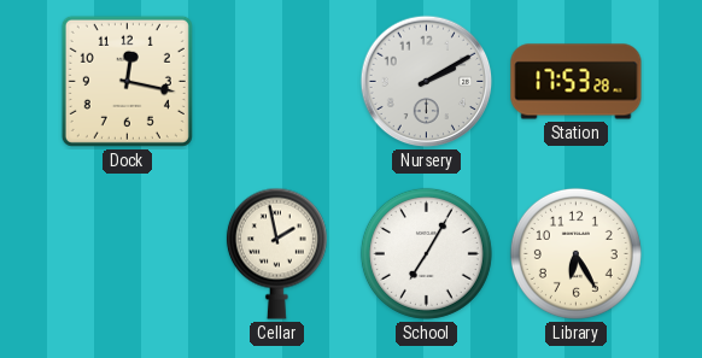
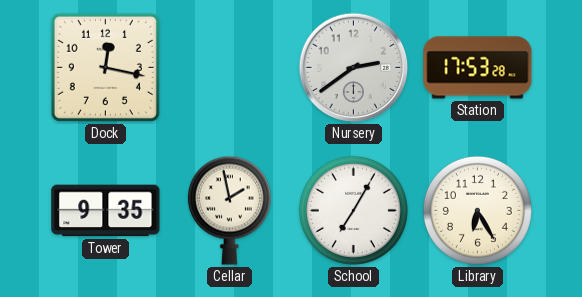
Nursery: 2:10 -> 2:39
Tower: none -> 9:35
